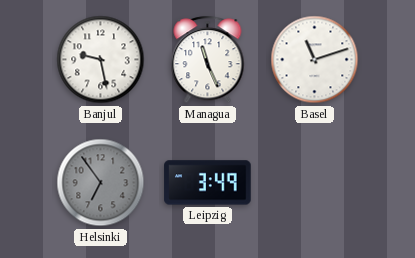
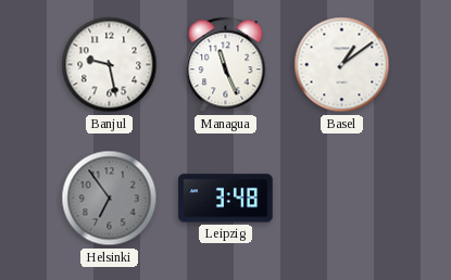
Basel: 11:12 -> 1:09
Leipzig: 3:49 -> 3:48
